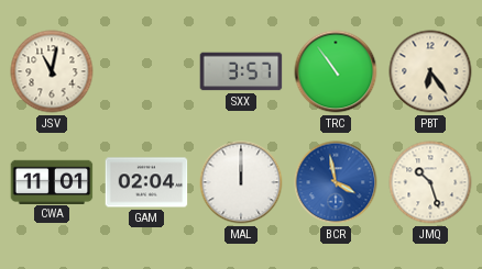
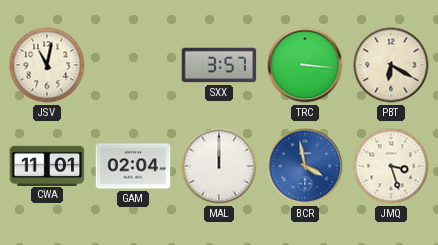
TRC: 10:54 -> 3:16
PBT: 6:24 -> 6:20
JMQ: 10:27 -> 3:27
